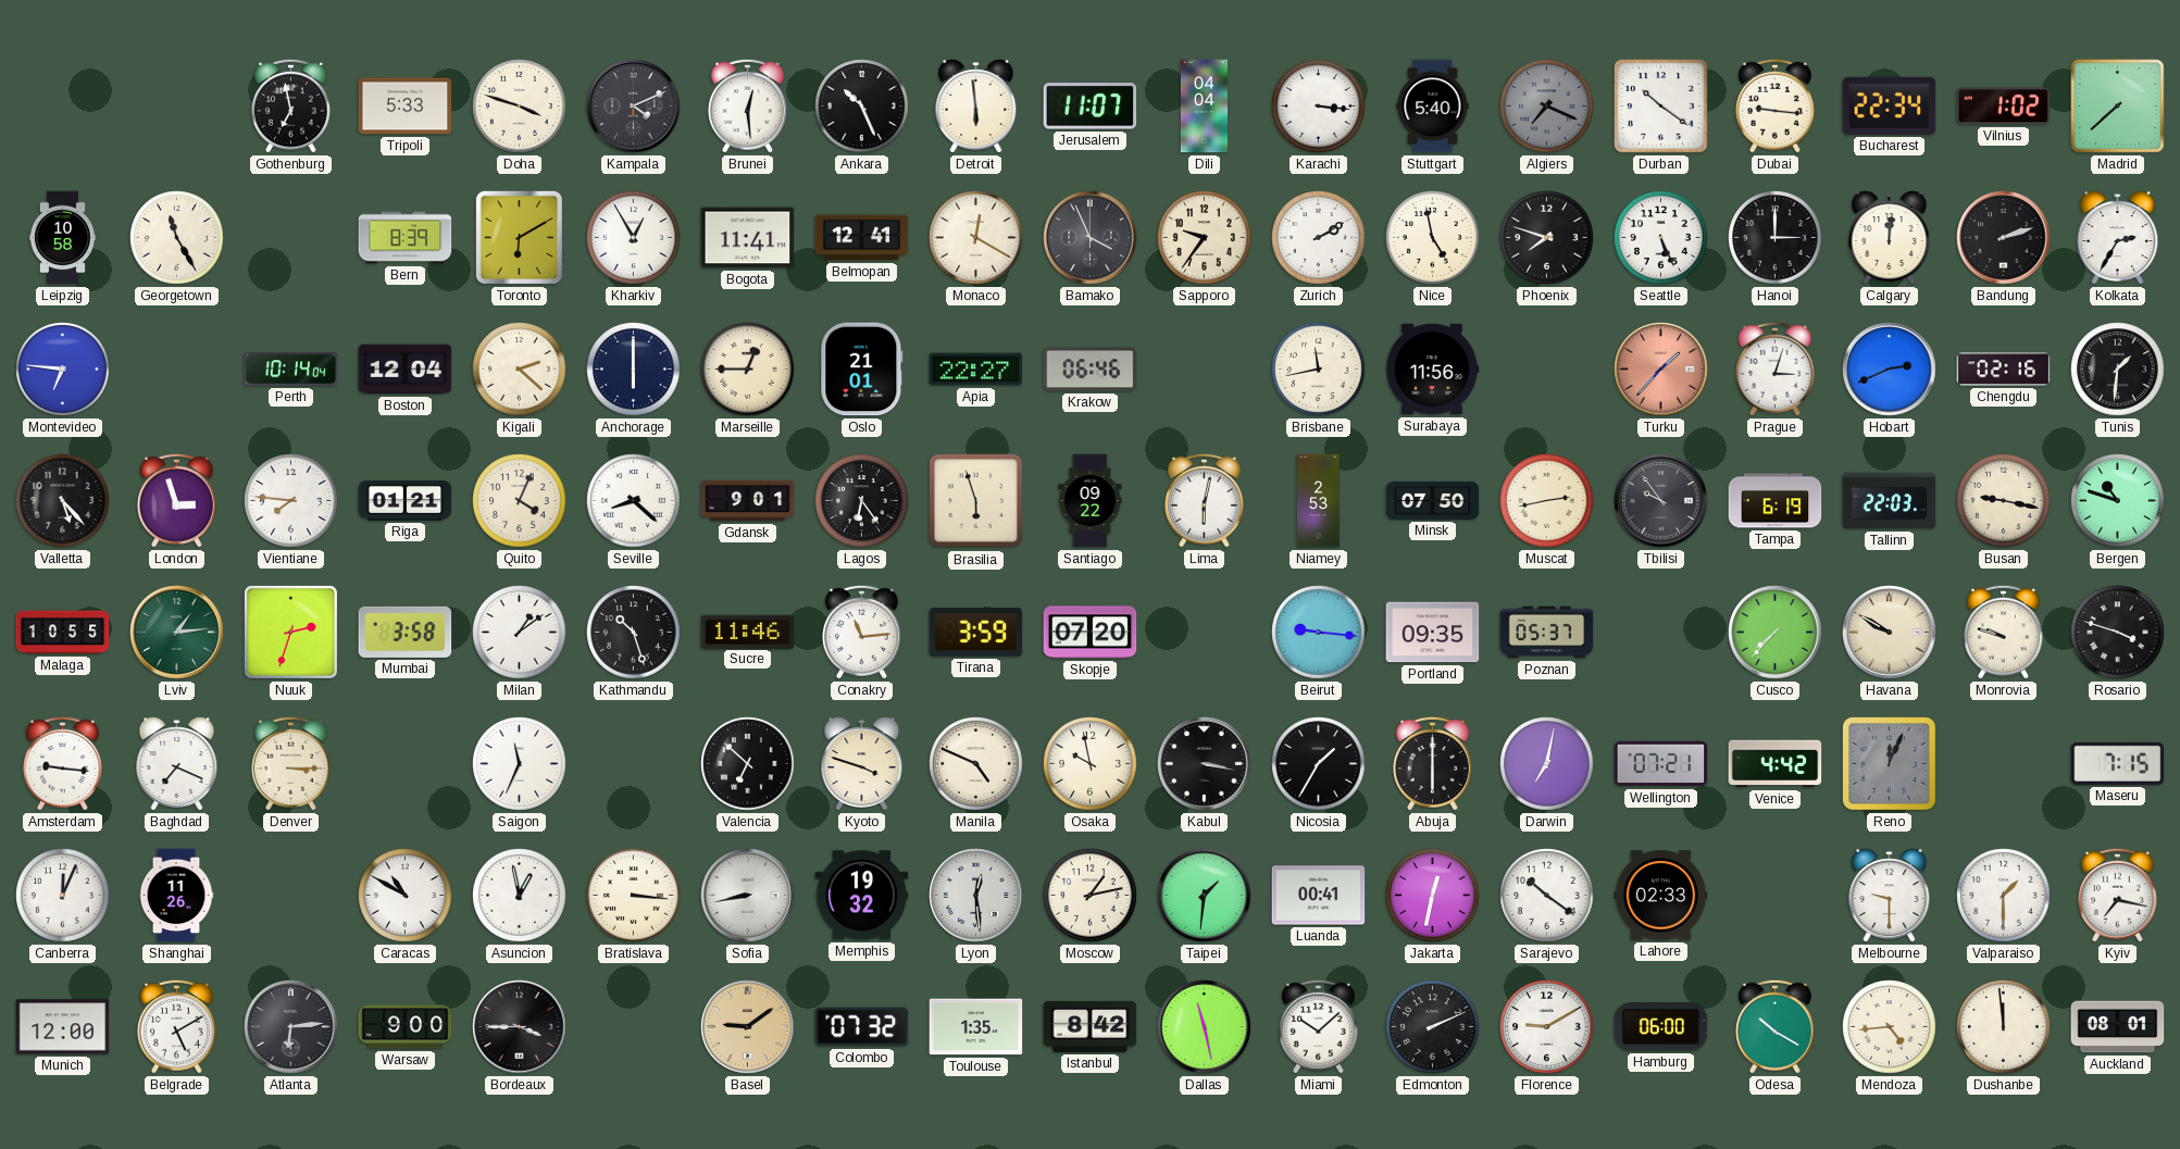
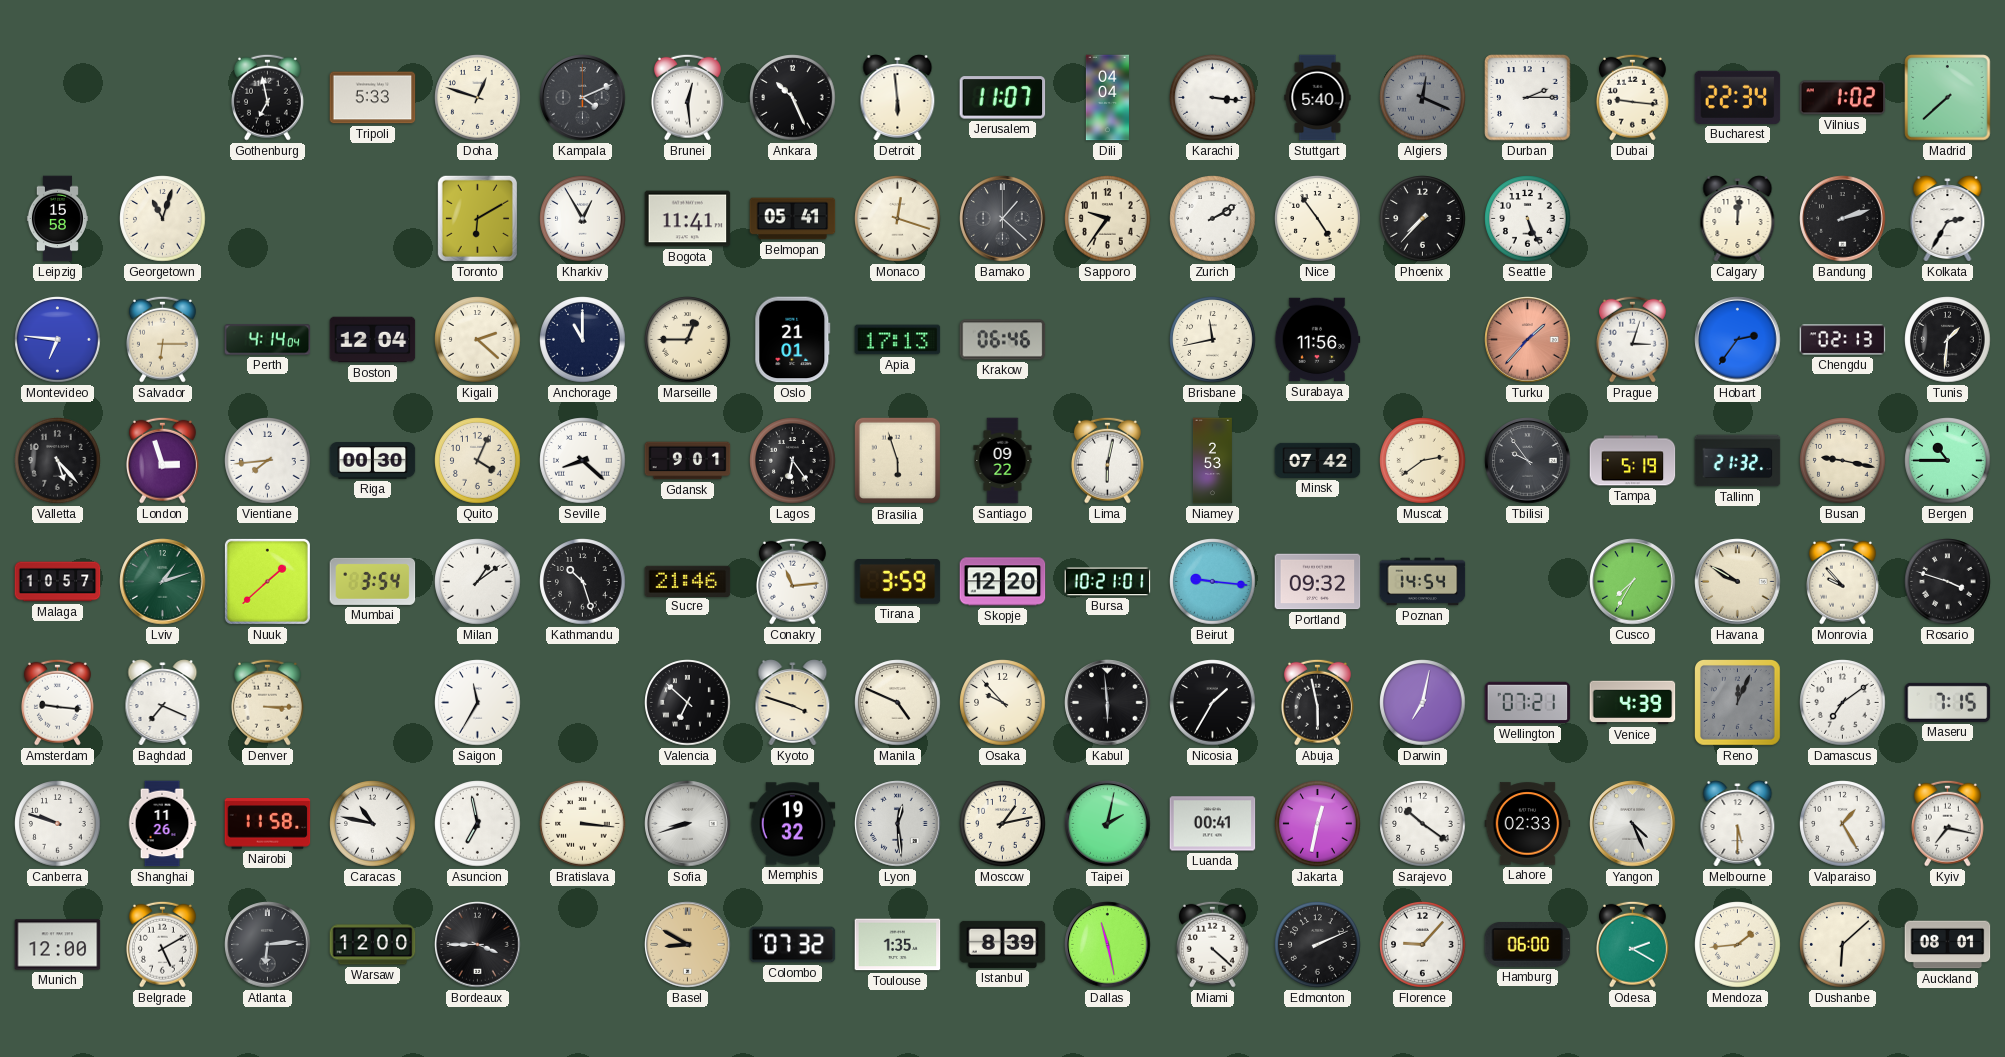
Doha: 3:48 -> 12:48
Algiers: 7:19 -> 12:19
Durban: 10:21 -> 2:15
Leipzig: 10:58 -> 15:58
Georgetown: 11:25 -> 11:03
Bern: 8:39 -> none
Belmopan: 12:41 -> 05:41
Monaco: 12:20 -> 12:18
Bamako: 3:56 -> 1:22
Nice: 4:58 -> 4:54
Phoenix: 7:48 -> 7:37
Hanoi: 3:00 -> none
Salvador: none -> 6:15
Perth: 10:14 -> 4:14
Anchorage: 6:00 -> 11:00
Apia: 22:27 -> 17:13
Hobart: 2:41 -> 2:36
Chengdu: 02:16 -> 02:13
Vientiane: 7:46 -> 7:44
Riga: 01:21 -> 00:30
Minsk: 07:50 -> 07:42
Muscat: 2:43 -> 2:39
Tampa: 6:19 -> 5:19
Tallinn: 22:03 -> 21:32
Bergen: 10:48 -> 10:45
Malaga: 10:55 -> 10:57
Lviv: 1:14 -> 1:12
Nuuk: 2:33 -> 1:38
Mumbai: 3:58 -> 3:54
Sucre: 11:46 -> 21:46
Skopje: 07:20 -> 12:20
Bursa: none -> 10:21
Portland: 09:35 -> 09:32
Poznan: 05:37 -> 14:54
Cusco: 7:37 -> 7:35
Monrovia: 9:48 -> 9:53
Saigon: 11:34 -> 11:35
Osaka: 9:58 -> 9:53
Kabul: 3:17 -> 5:59
Abuja: 6:00 -> 5:58
Venice: 4:42 -> 4:39
Damascus: none -> 7:09
Canberra: 12:04 -> 9:48
Nairobi: none -> 11:58
Caracas: 10:50 -> 10:47
Asuncion: 12:58 -> 6:58
Sofia: 8:43 -> 8:42
Taipei: 1:31 -> 2:02
Yangon: none -> 4:26
Melbourne: 9:30 -> 5:30
Valparaiso: 1:30 -> 1:25
Warsaw: 9:00 -> 12:00
Basel: 9:09 -> 8:50
Istanbul: 8:42 -> 8:39
Miami: 10:08 -> 4:22
Florence: 9:10 -> 9:07
Odesa: 10:20 -> 2:20
Mendoza: 4:44 -> 1:44
Dushanbe: 11:59 -> 6:08
